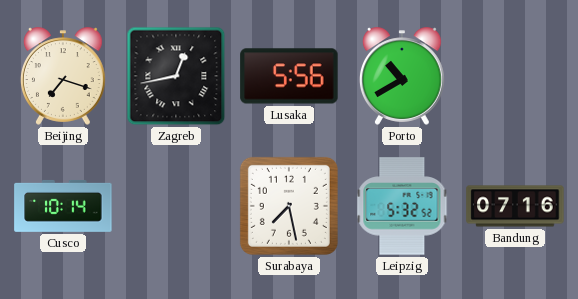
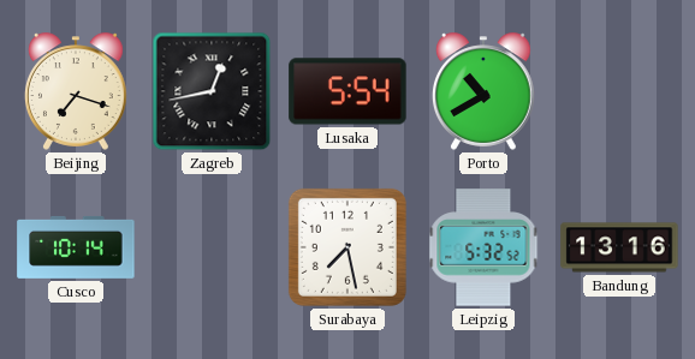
Lusaka: 5:56 -> 5:54
Bandung: 07:16 -> 13:16
